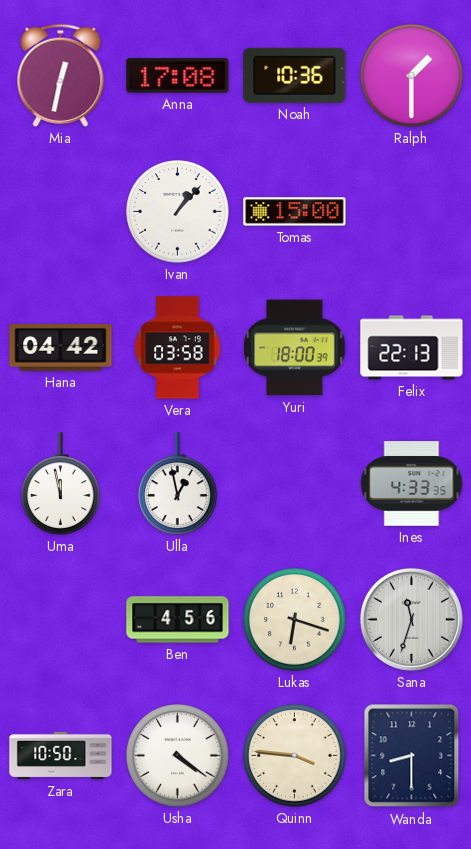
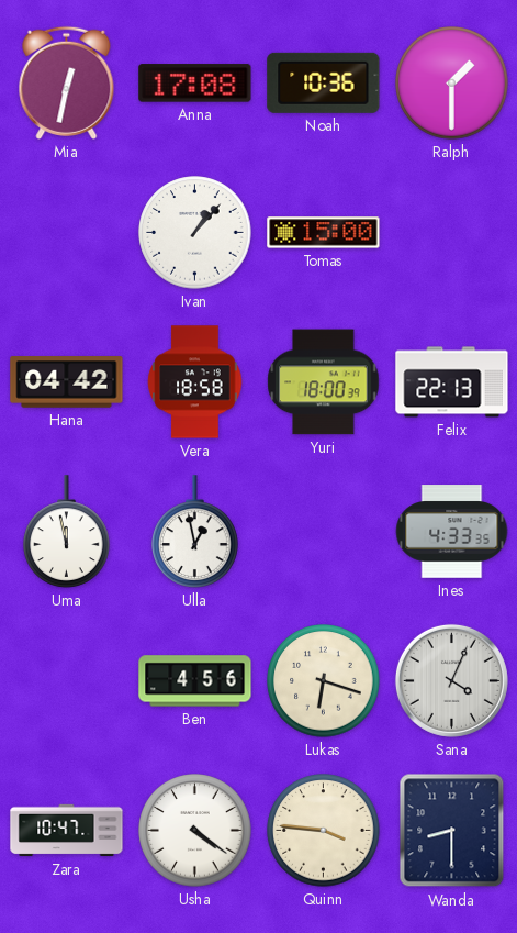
Vera: 03:58 -> 18:58
Sana: 11:33 -> 4:04
Zara: 10:50 -> 10:47
